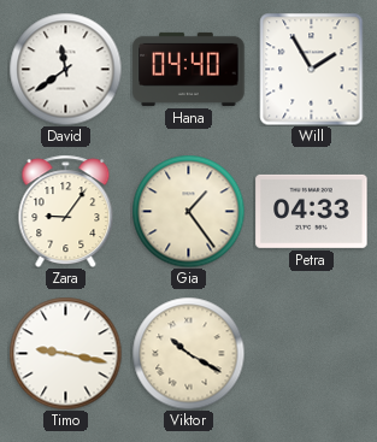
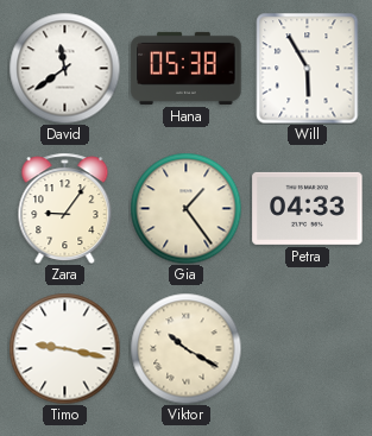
Hana: 04:40 -> 05:38
Will: 1:55 -> 5:55
